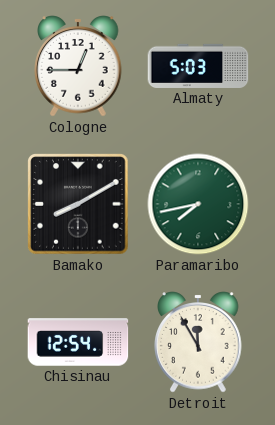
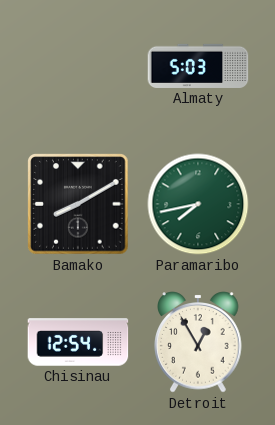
Cologne: 12:45 -> none
Detroit: 11:55 -> 12:55
